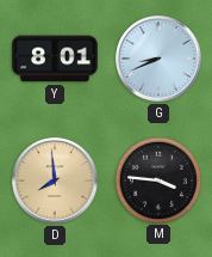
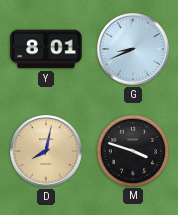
D: 7:59 -> 8:02
M: 3:46 -> 3:48
